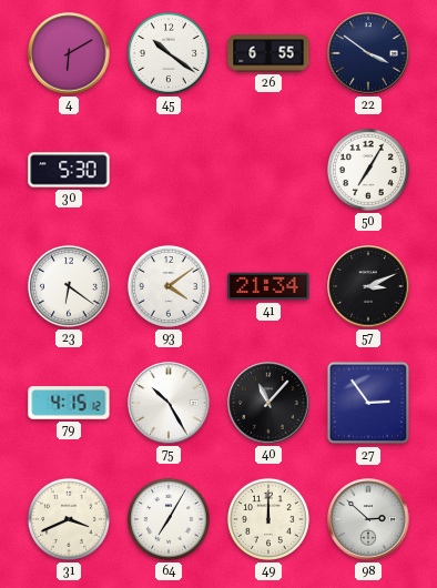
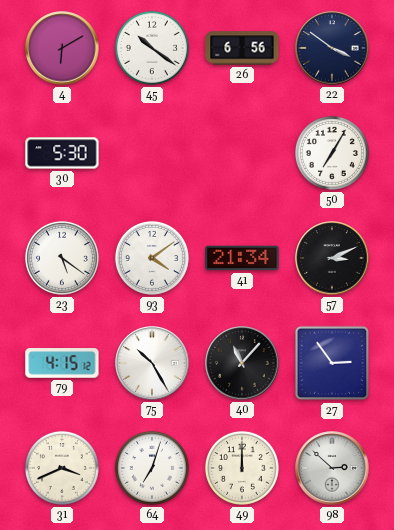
26: 6:55 -> 6:56
23: 6:21 -> 5:21
64: 7:05 -> 7:03
